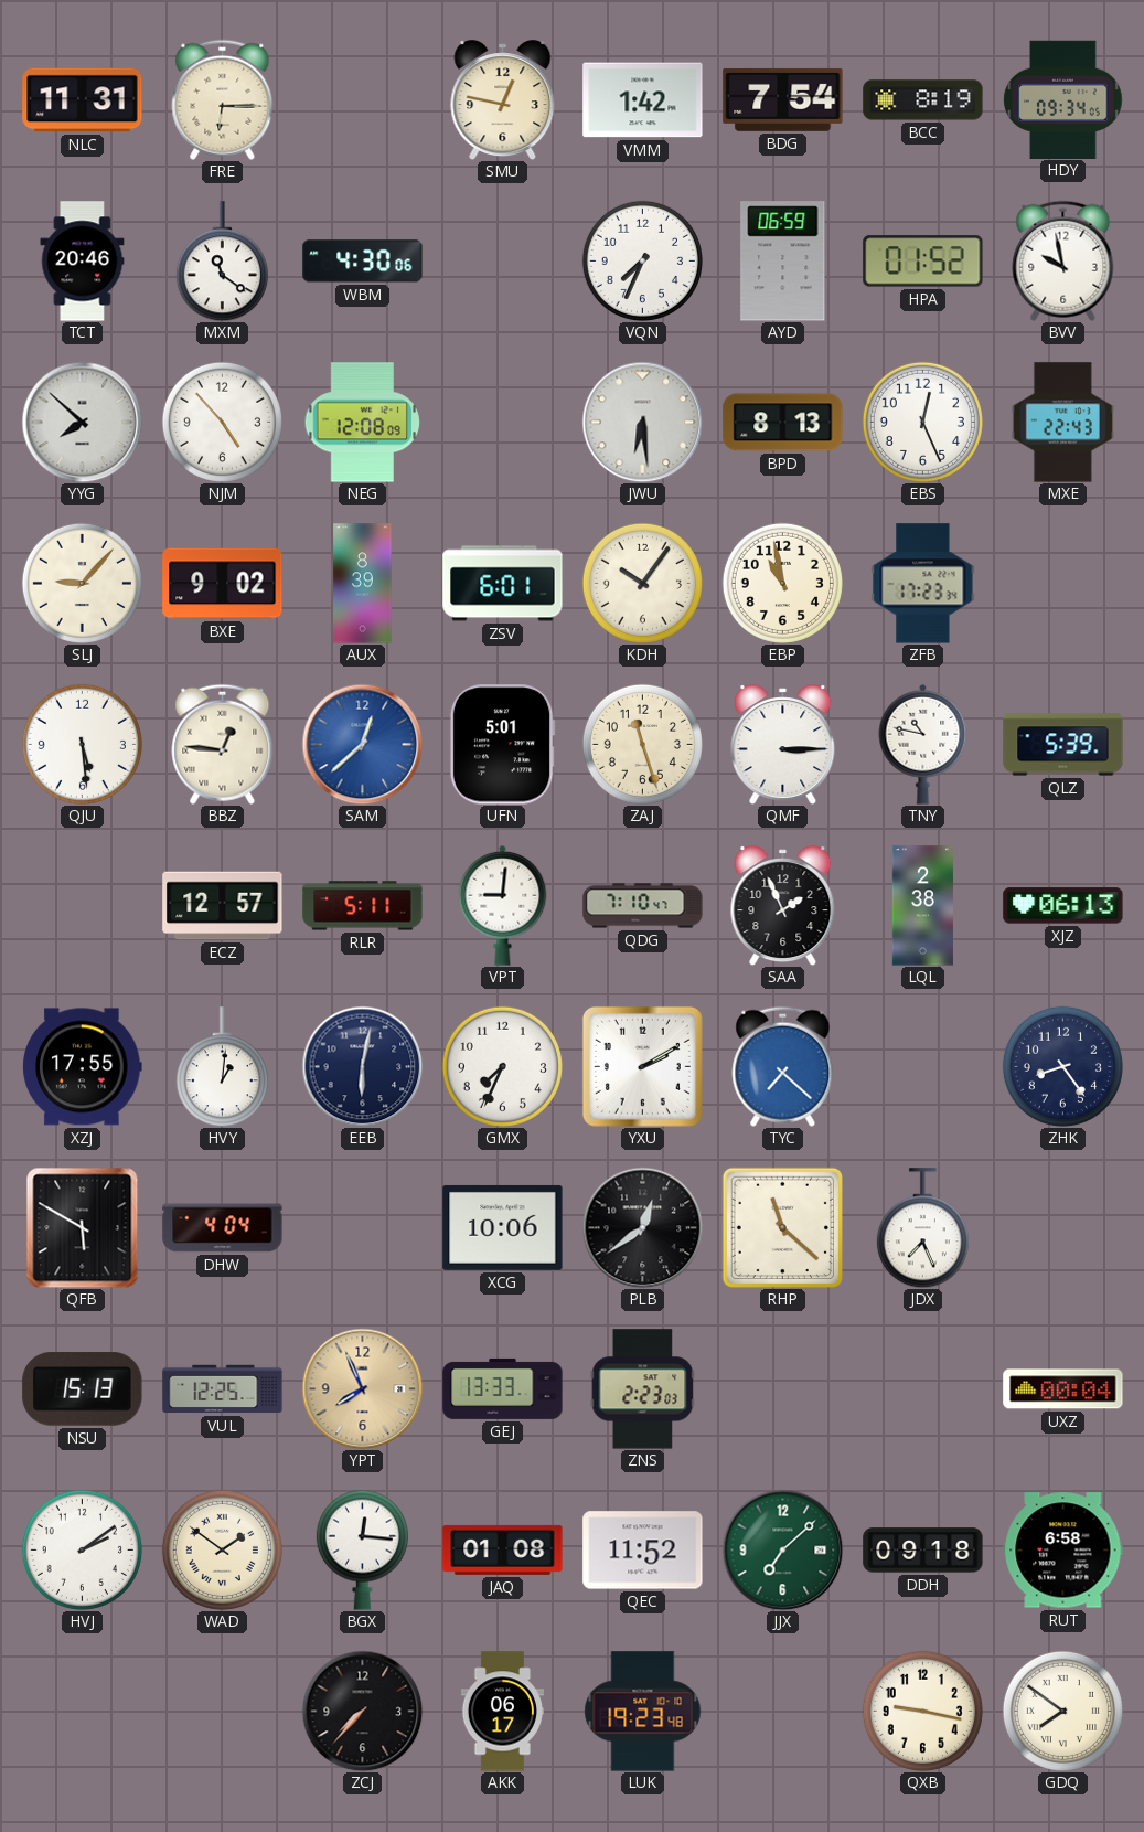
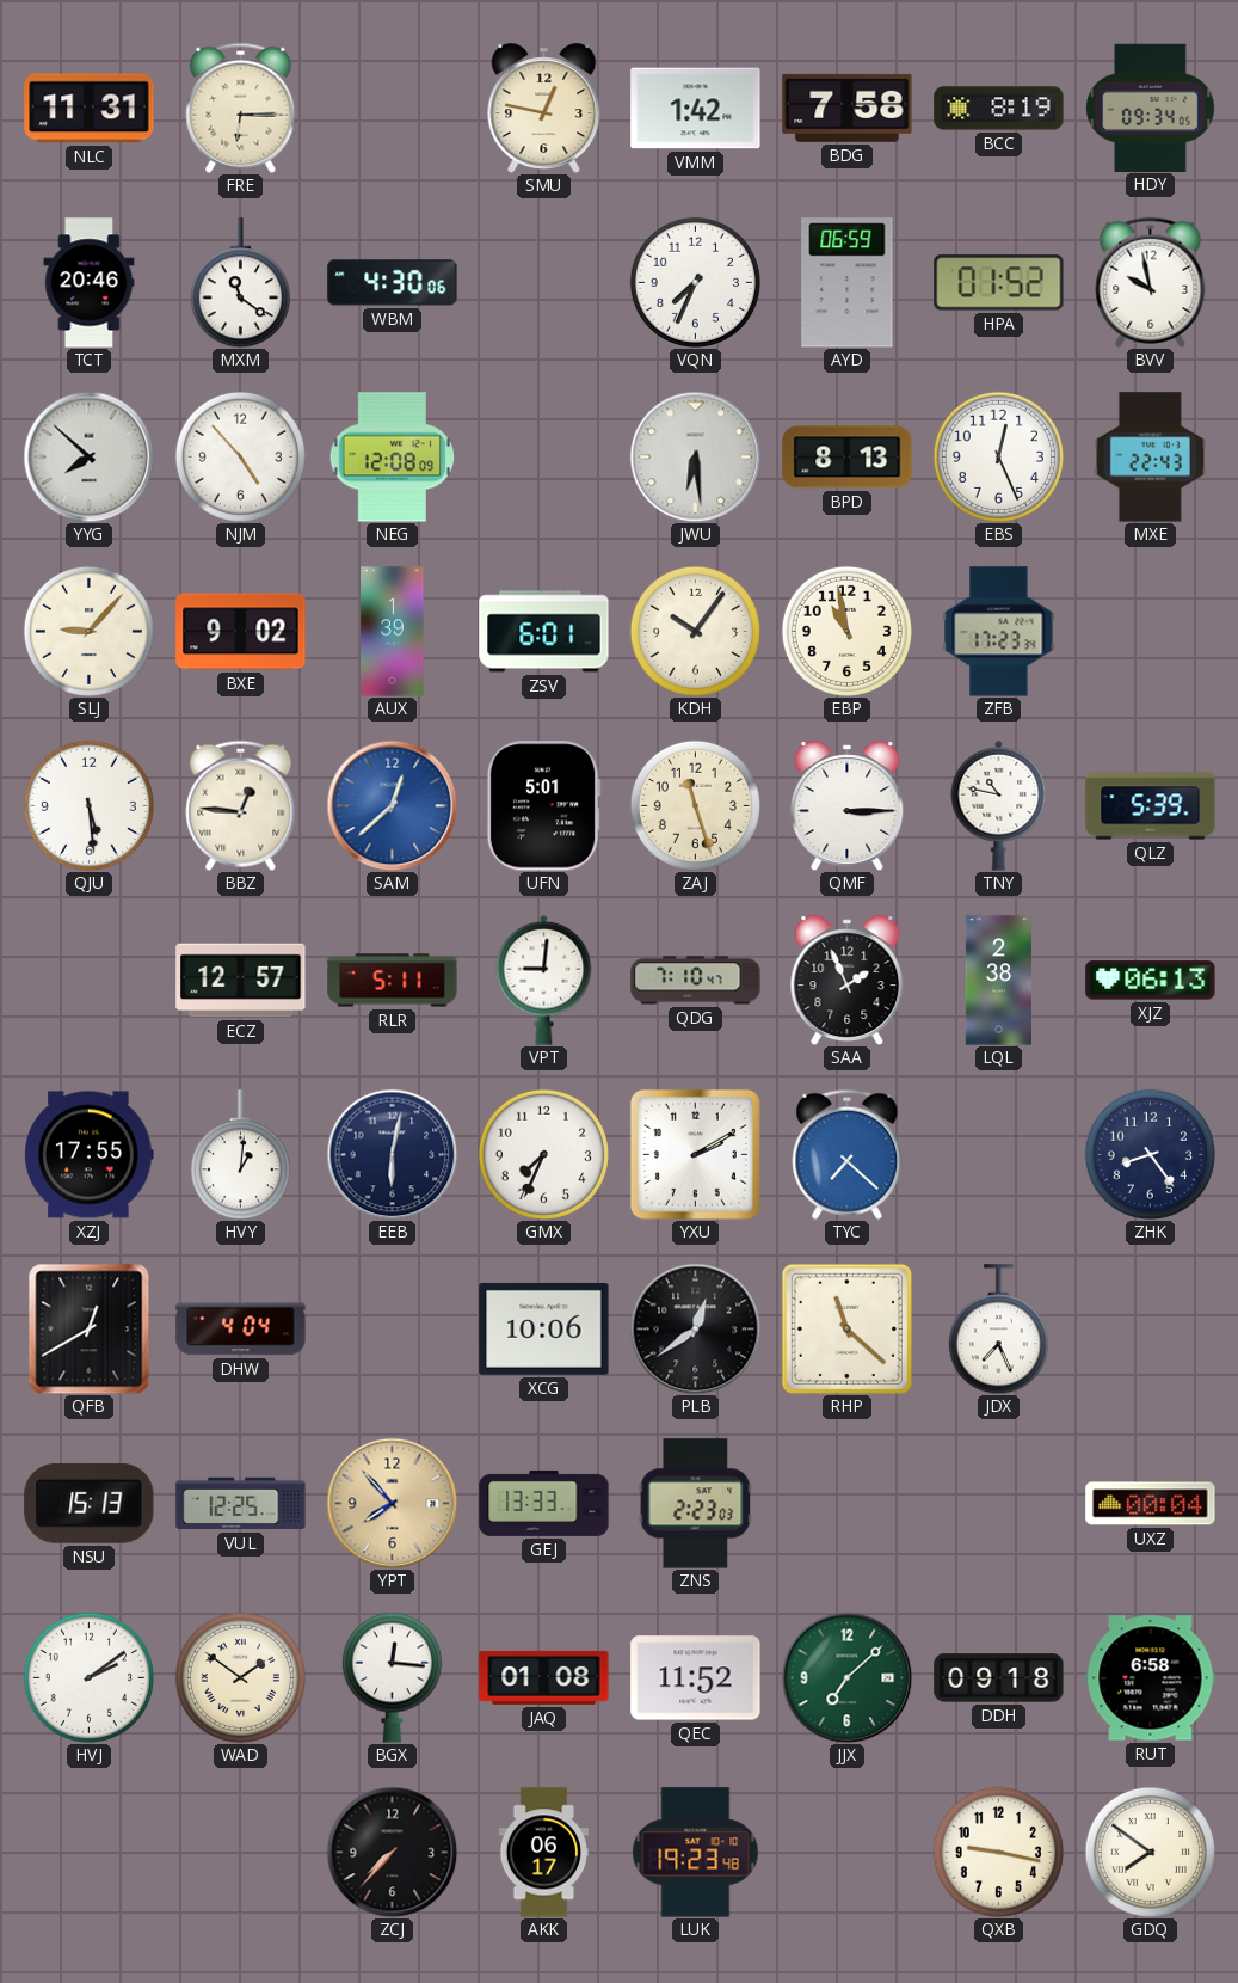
BDG: 7:54 -> 7:58
AUX: 8:39 -> 1:39
QFB: 5:50 -> 12:40
YPT: 7:56 -> 7:53
